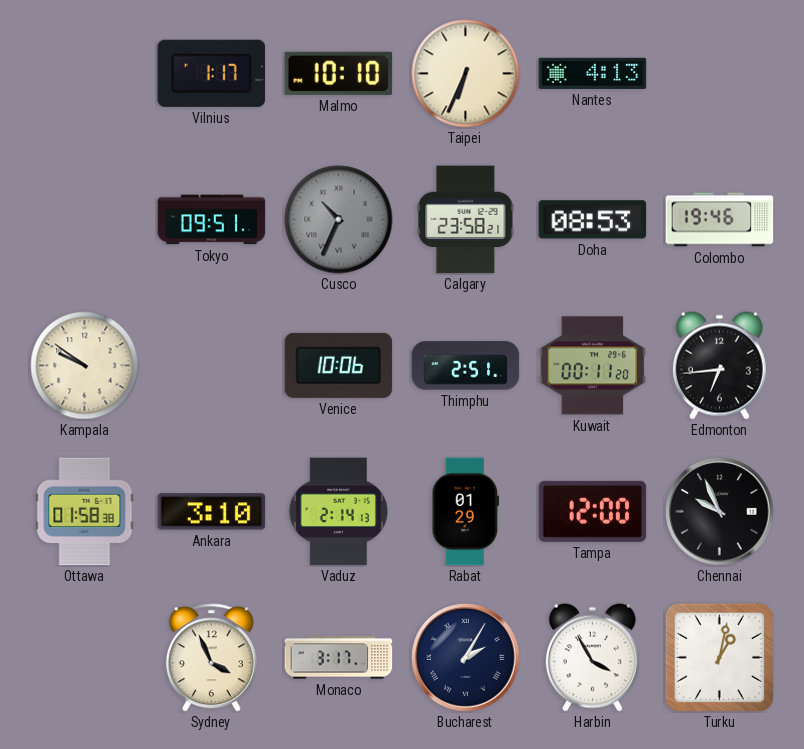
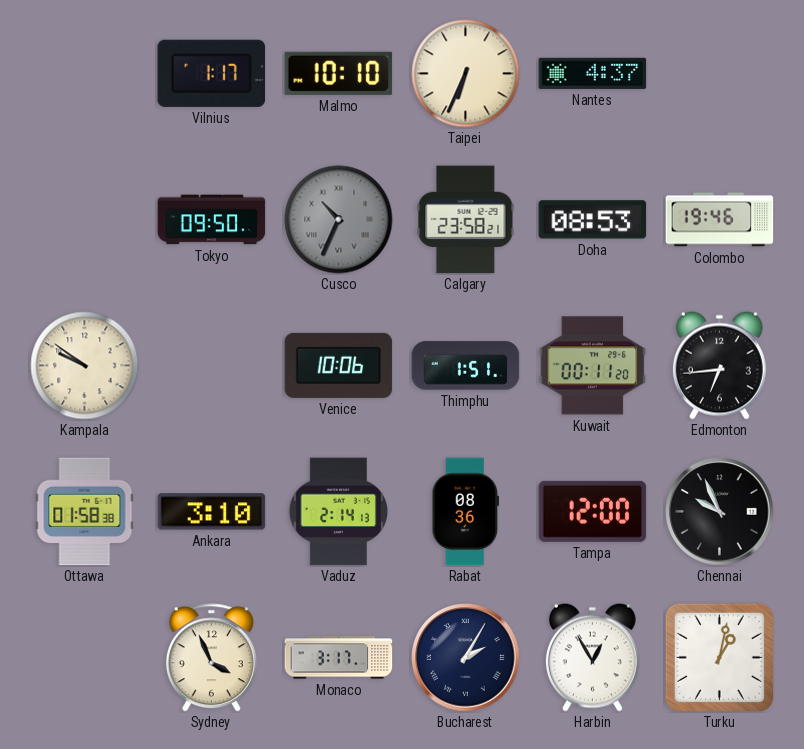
Nantes: 4:13 -> 4:37
Tokyo: 09:51 -> 09:50
Thimphu: 2:51 -> 1:51
Rabat: 01:29 -> 08:36
Harbin: 3:55 -> 12:55
